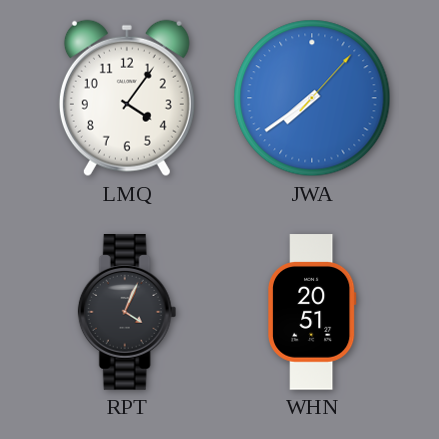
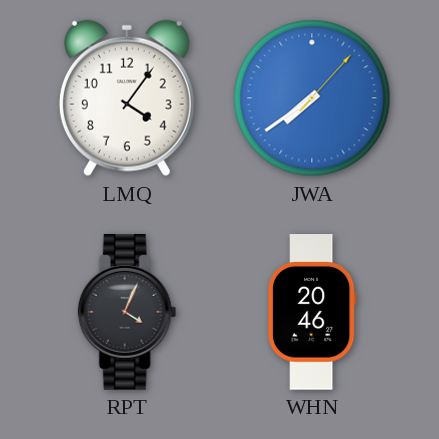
WHN: 20:51 -> 20:46
